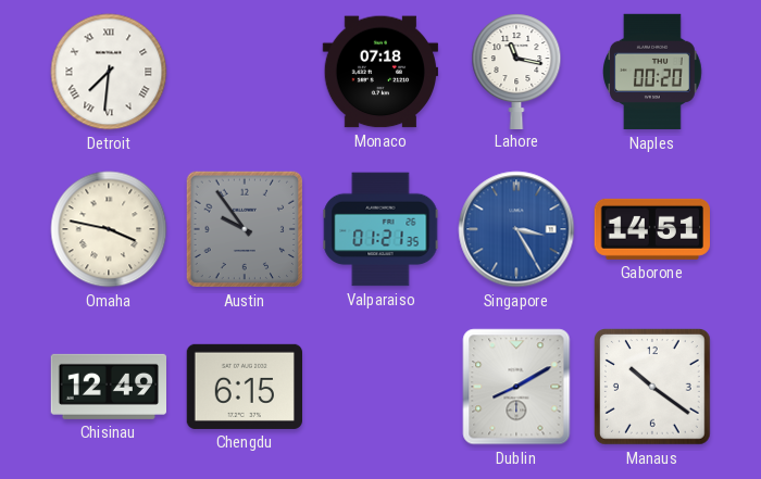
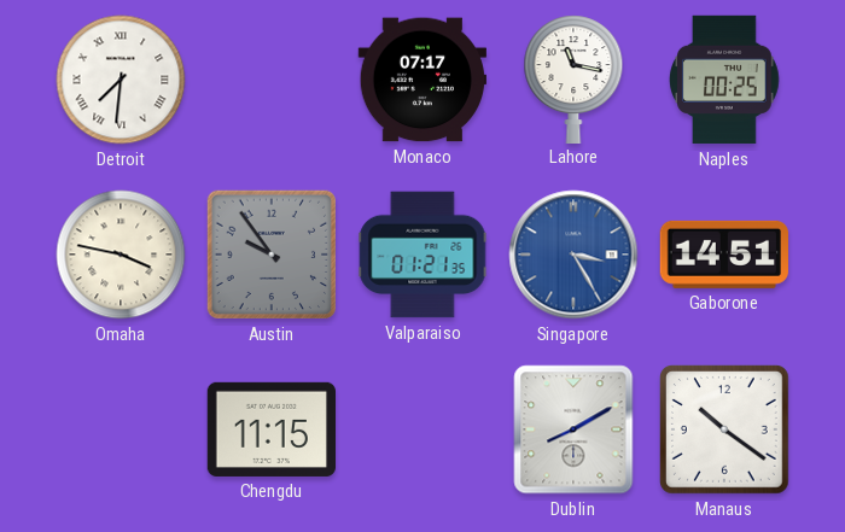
Monaco: 07:18 -> 07:17
Naples: 00:20 -> 00:25
Chisinau: 12:49 -> none
Chengdu: 6:15 -> 11:15
